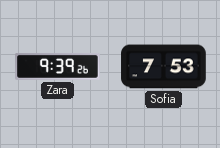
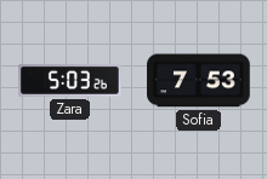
Zara: 9:39 -> 5:03
